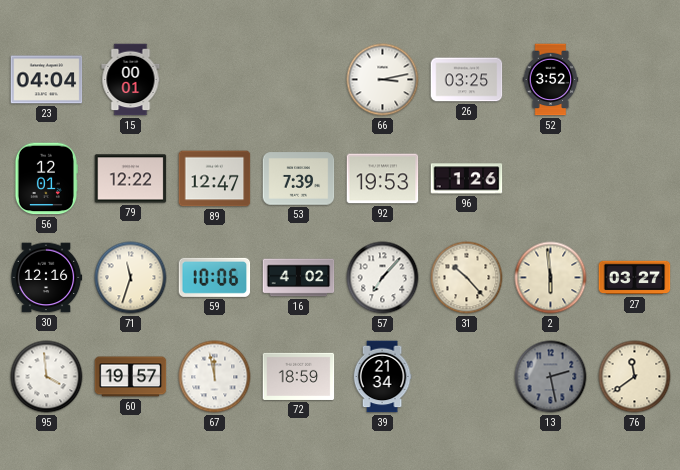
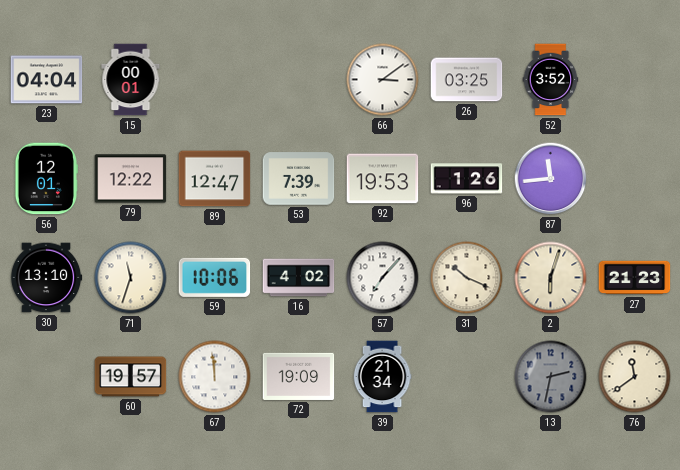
66: 3:13 -> 3:09
87: none -> 11:44
30: 12:16 -> 13:10
31: 10:23 -> 10:19
2: 5:59 -> 6:03
27: 03:27 -> 21:23
95: 3:59 -> none
67: 11:58 -> 11:59
72: 18:59 -> 19:09
13: 2:28 -> 2:32
